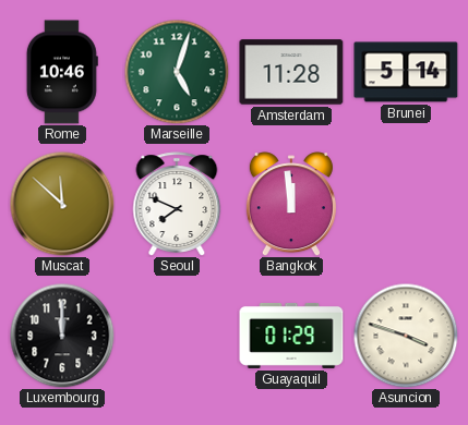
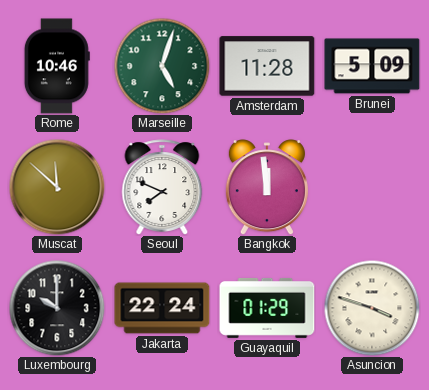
Brunei: 5:14 -> 5:09
Luxembourg: 12:00 -> 10:00
Jakarta: none -> 22:24
